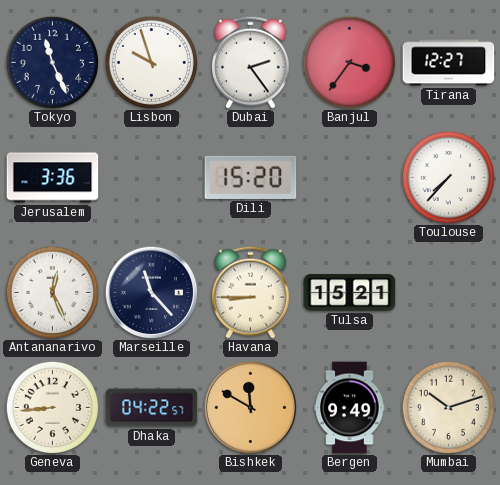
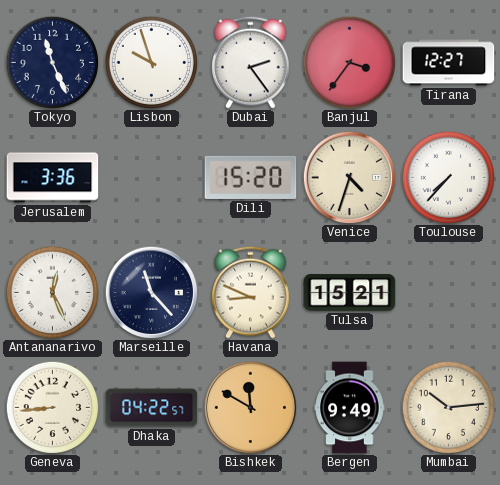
Venice: none -> 4:33
Havana: 8:45 -> 8:49
Mumbai: 10:12 -> 10:14
